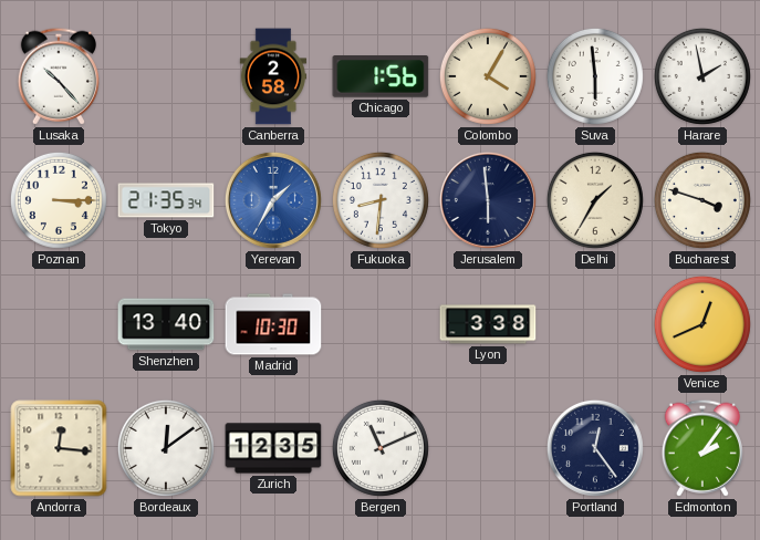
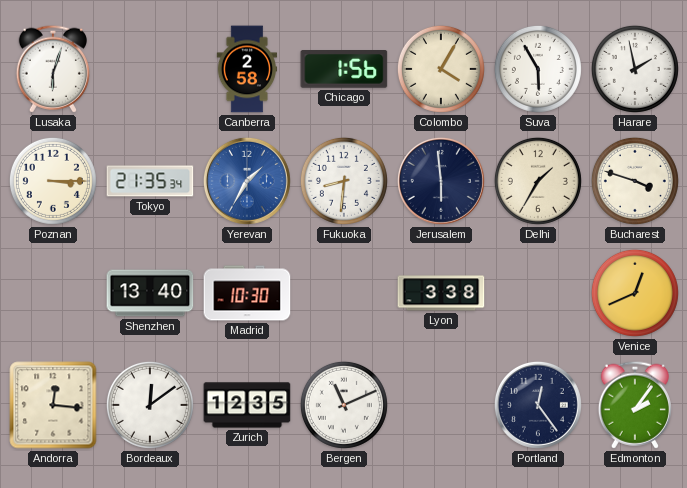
Lusaka: 10:23 -> 6:03
Suva: 5:59 -> 5:55
